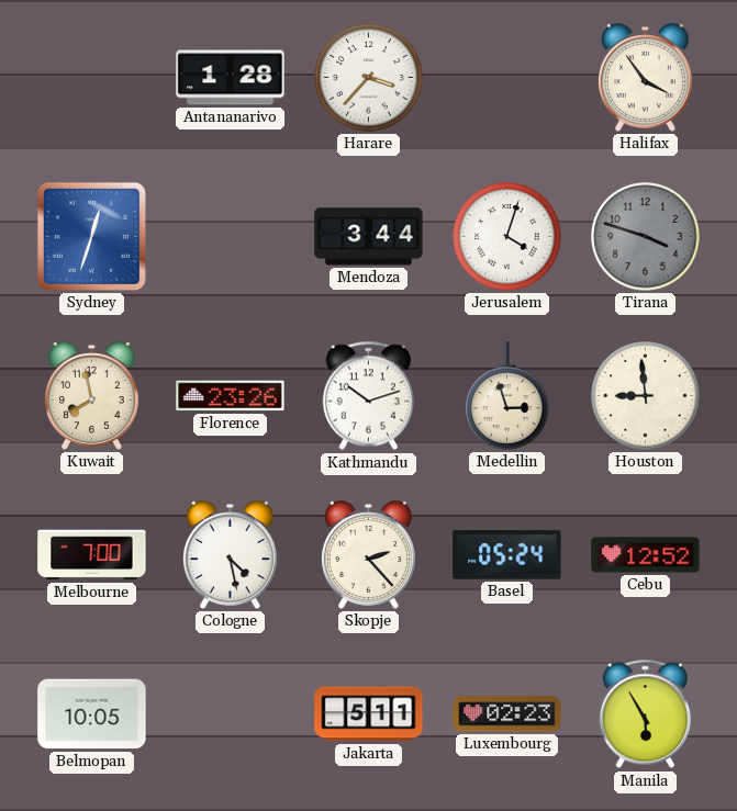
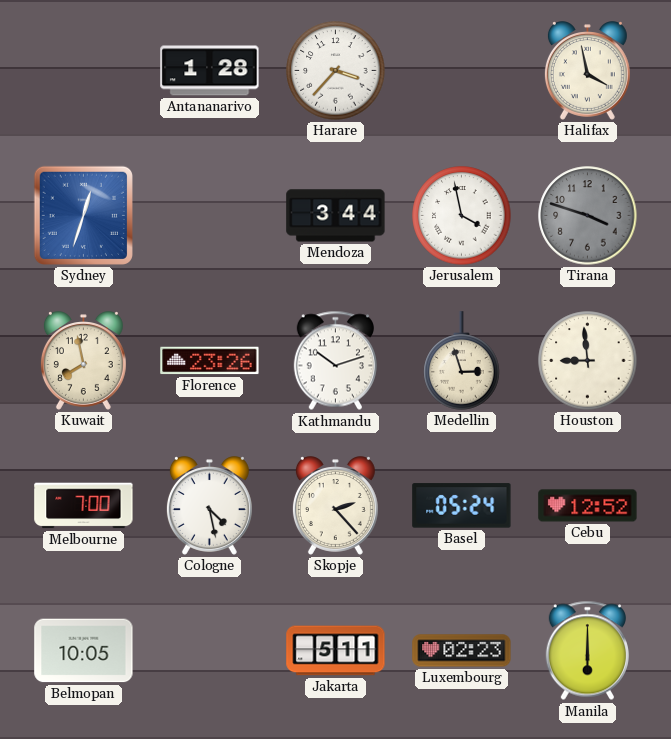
Halifax: 3:54 -> 3:58
Jerusalem: 4:03 -> 3:58
Manila: 5:55 -> 6:00
